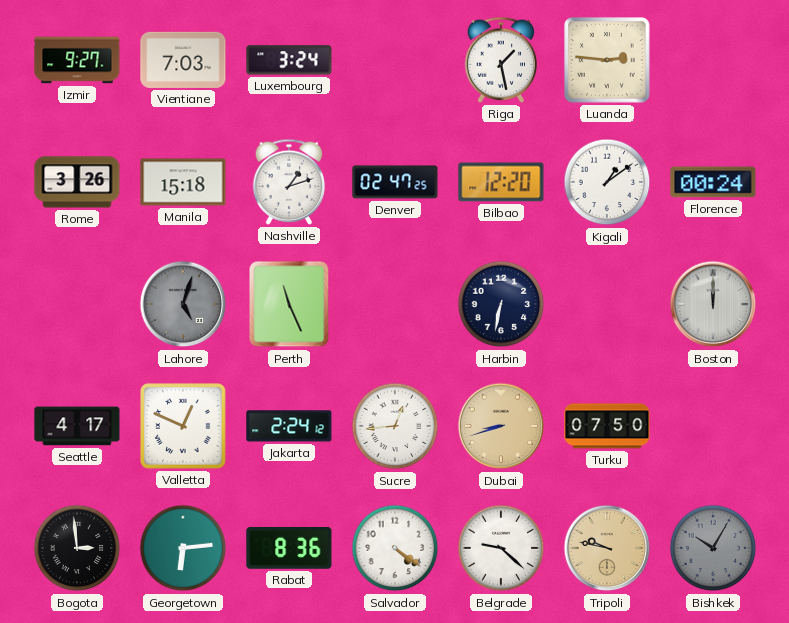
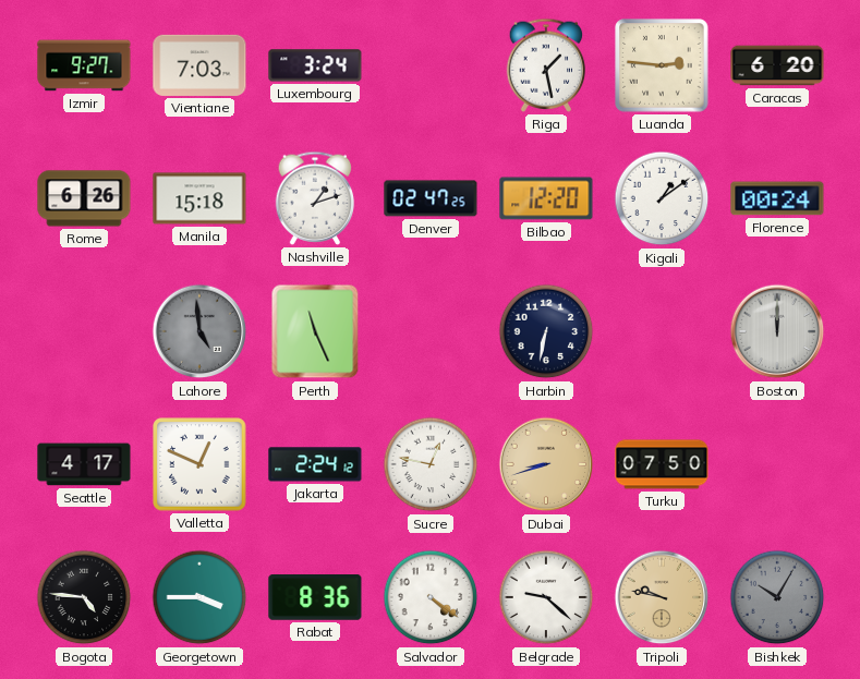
Caracas: none -> 6:20
Rome: 3:26 -> 6:26
Lahore: 5:03 -> 4:59
Sucre: 12:44 -> 12:47
Bogota: 2:59 -> 4:46
Georgetown: 6:14 -> 3:45
